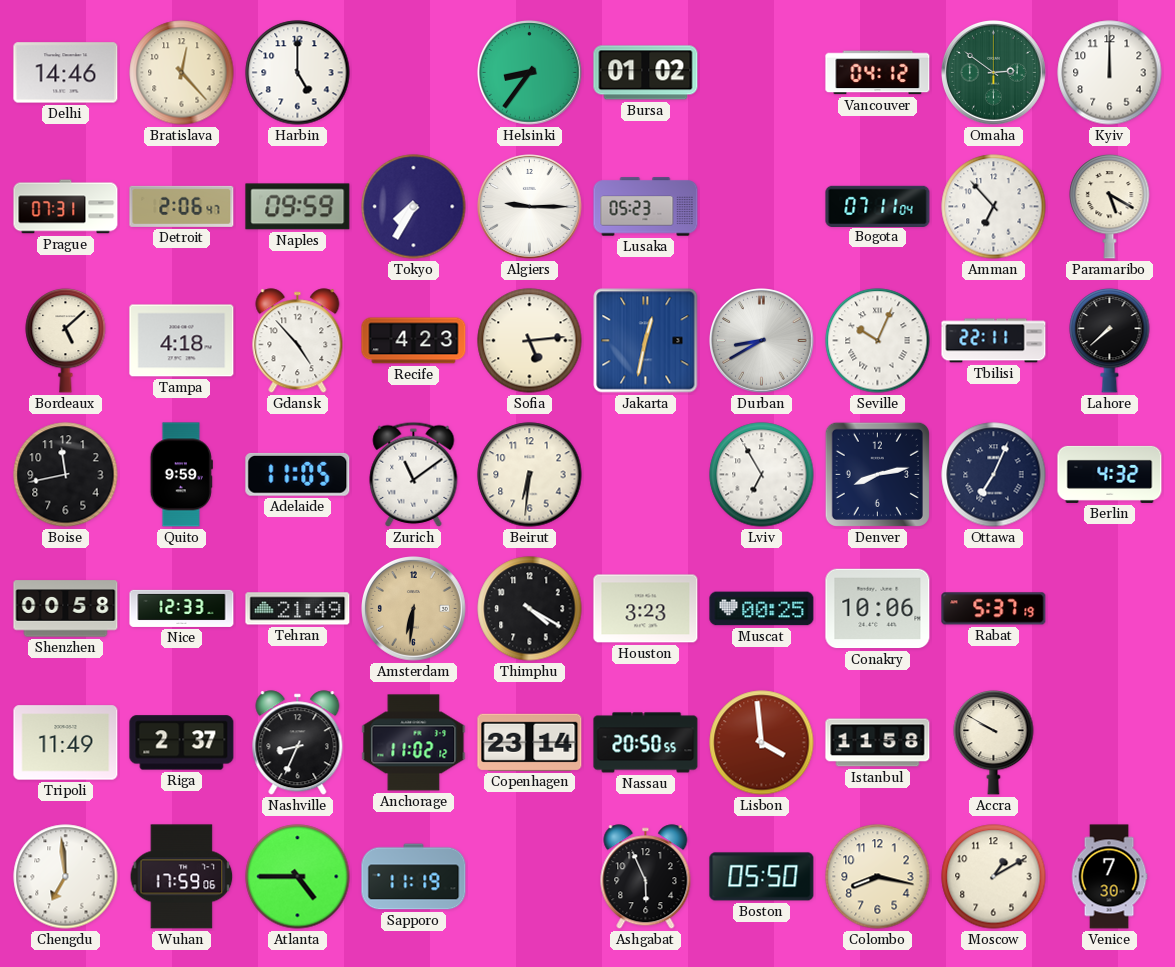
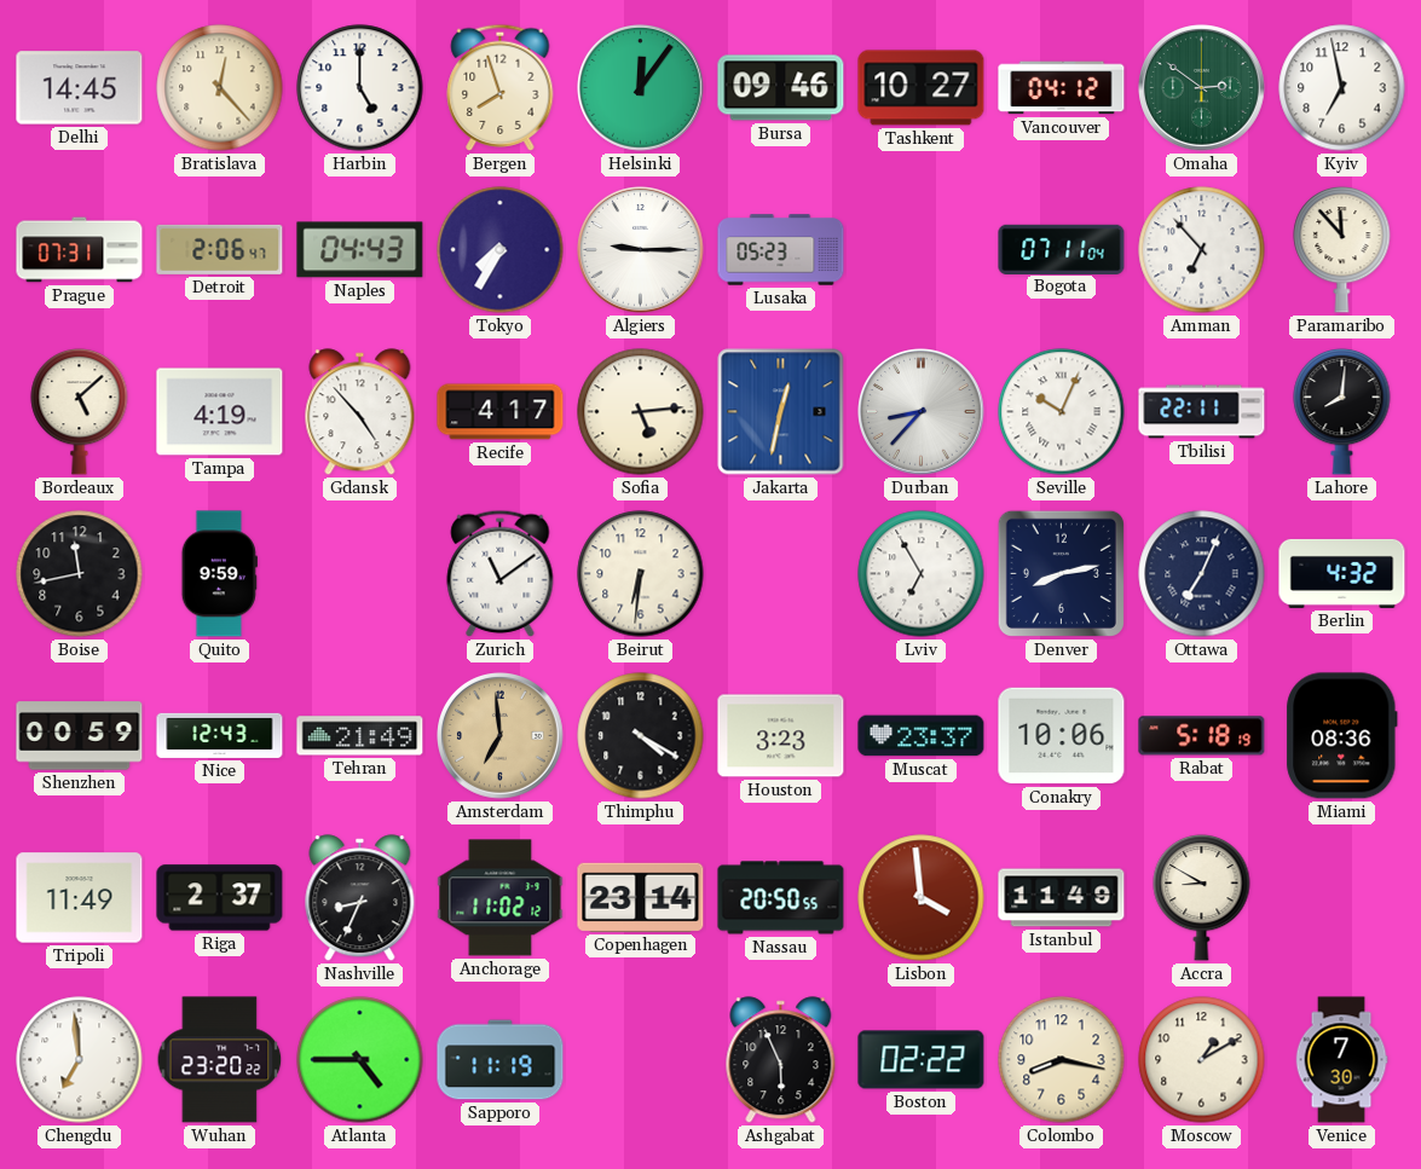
Delhi: 14:46 -> 14:45
Bergen: none -> 7:57
Helsinki: 8:36 -> 12:06
Bursa: 01:02 -> 09:46
Tashkent: none -> 10:27
Kyiv: 12:00 -> 6:58
Naples: 09:59 -> 04:43
Paramaribo: 5:20 -> 11:53
Tampa: 4:18 -> 4:19
Recife: 4:23 -> 4:17
Durban: 8:40 -> 8:37
Lahore: 7:38 -> 8:01
Adelaide: 11:05 -> none
Shenzhen: 00:58 -> 00:59
Nice: 12:33 -> 12:43
Amsterdam: 6:31 -> 6:59
Muscat: 00:25 -> 23:37
Rabat: 5:37 -> 5:18
Miami: none -> 08:36
Istanbul: 11:58 -> 11:49
Accra: 9:50 -> 8:50
Wuhan: 17:59 -> 23:20
Boston: 05:50 -> 02:22
